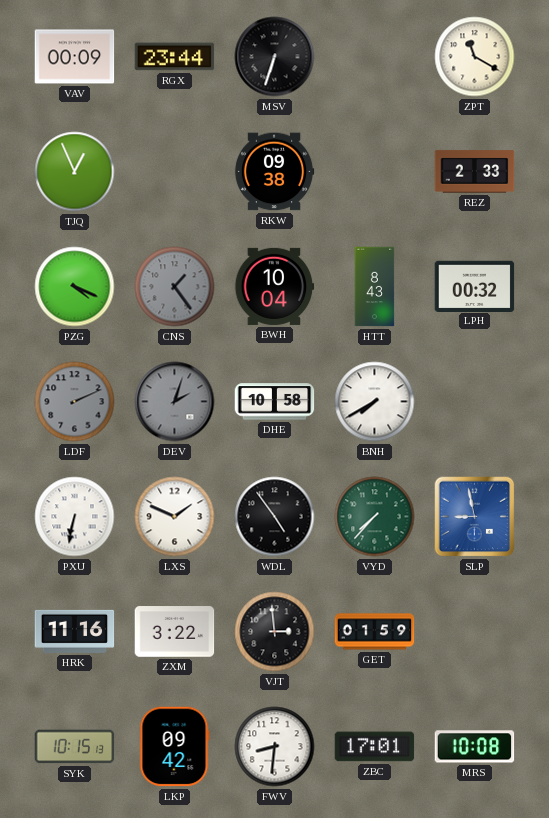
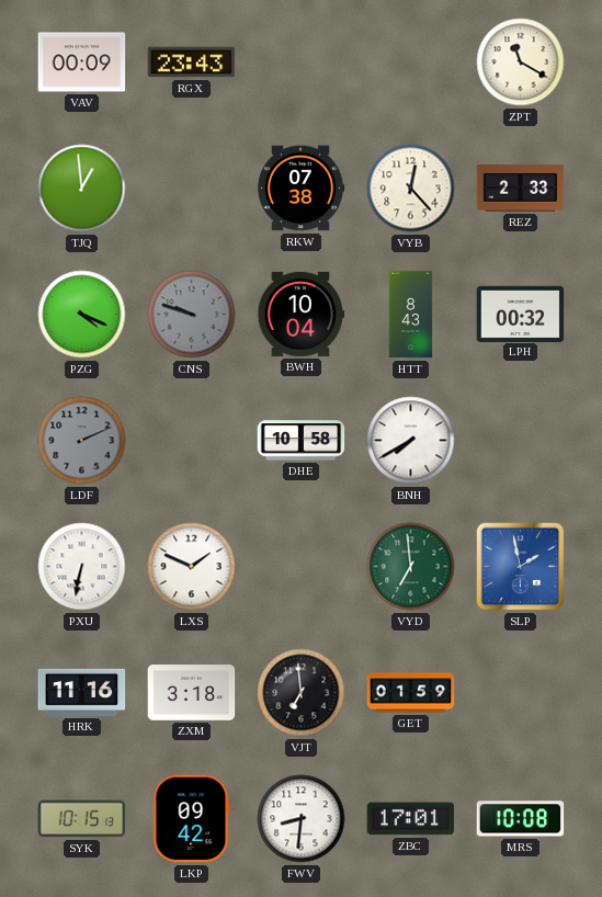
RGX: 23:44 -> 23:43
MSV: 6:33 -> none
TJQ: 12:56 -> 12:59
RKW: 09:38 -> 07:38
VYB: none -> 12:23
CNS: 1:24 -> 9:48
DEV: 2:03 -> none
WDL: 4:54 -> none
VYD: 7:37 -> 6:59
SLP: 8:58 -> 1:58
ZXM: 3:22 -> 3:18
VJT: 2:59 -> 6:59
